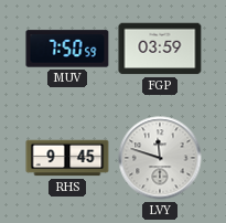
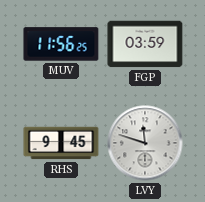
MUV: 7:50 -> 11:56
